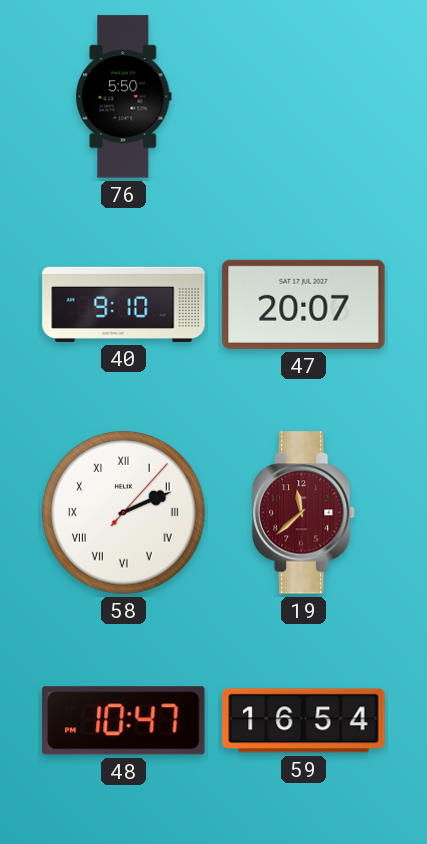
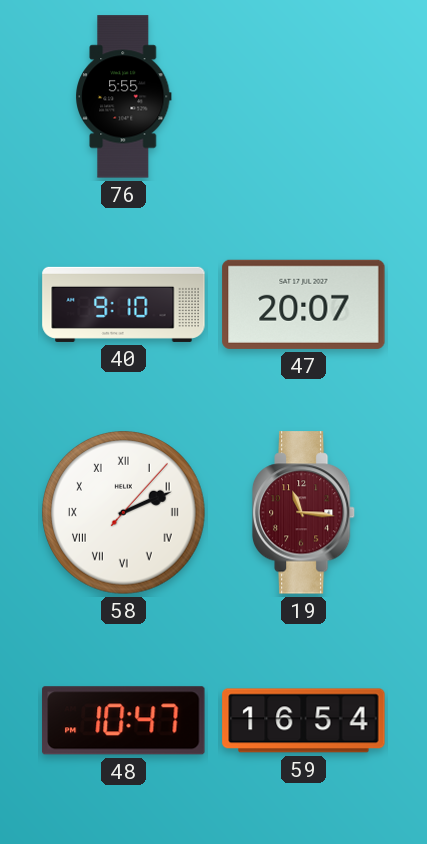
76: 5:50 -> 5:55
19: 11:38 -> 11:16
